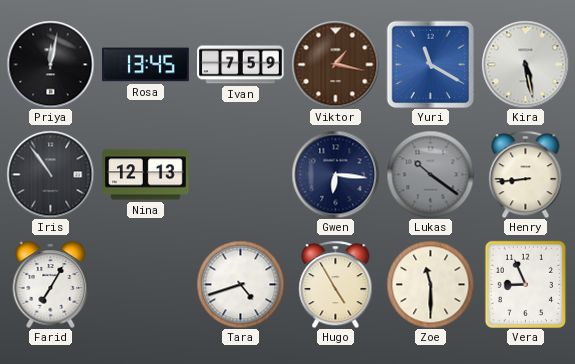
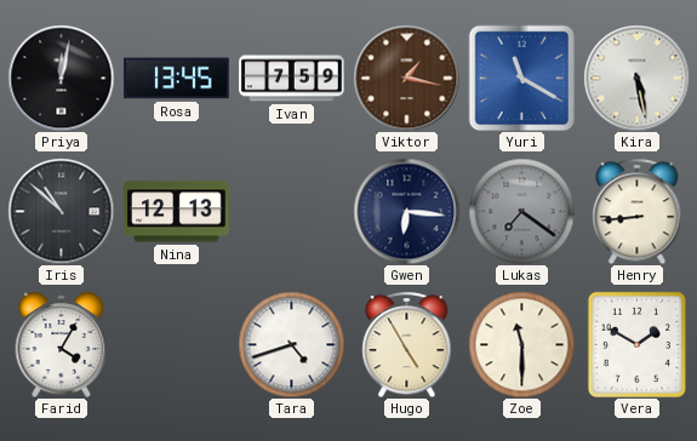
Iris: 10:54 -> 10:52
Lukas: 10:21 -> 7:21
Farid: 7:05 -> 4:05
Vera: 8:56 -> 1:50
